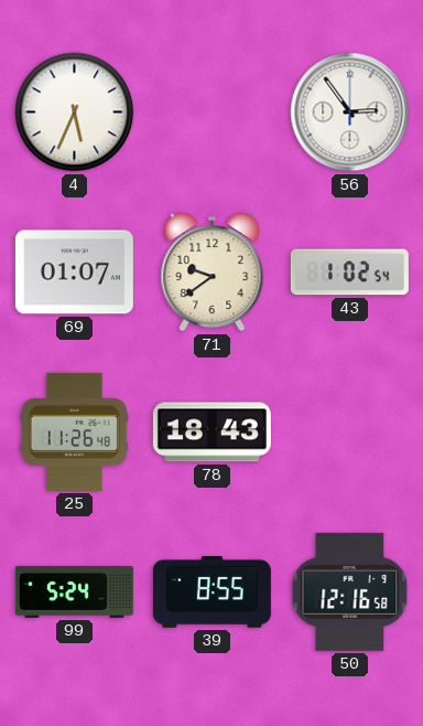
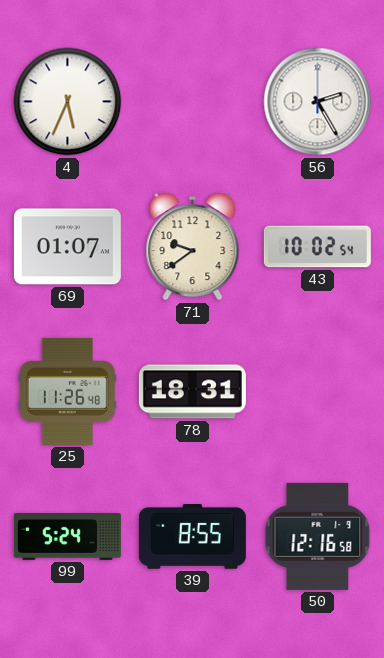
56: 2:54 -> 2:25
43: 1:02 -> 10:02
78: 18:43 -> 18:31
